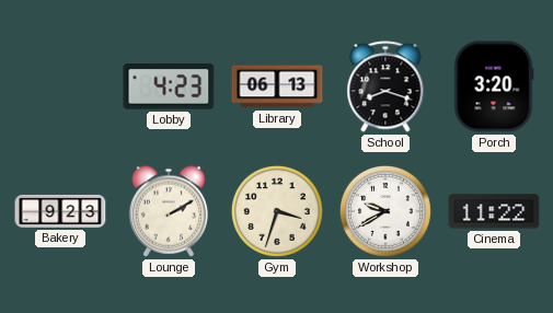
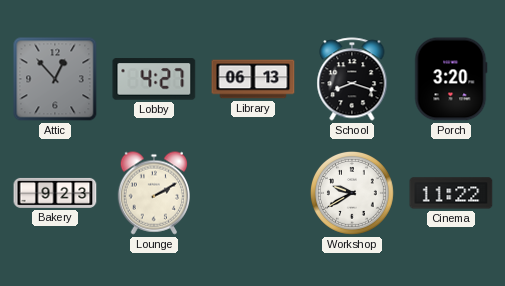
Attic: none -> 12:53
Lobby: 4:23 -> 4:27
Gym: 3:33 -> none
